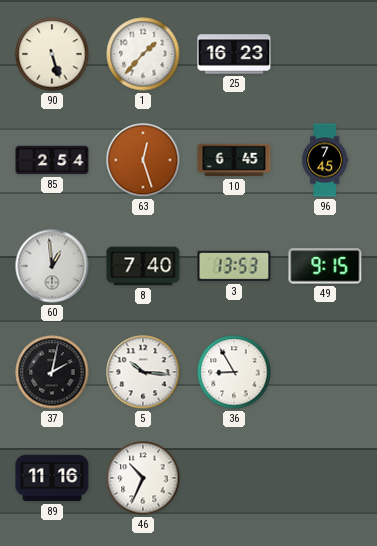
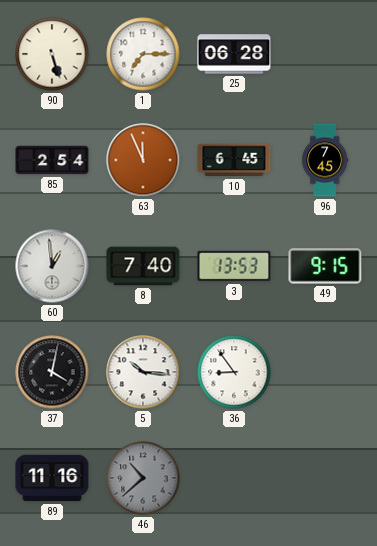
1: 1:37 -> 7:15
25: 16:23 -> 06:28
63: 12:27 -> 11:56
37: 2:02 -> 4:02
36: 8:55 -> 8:54
46: 10:34 -> 10:38
46 dial: white -> grey
